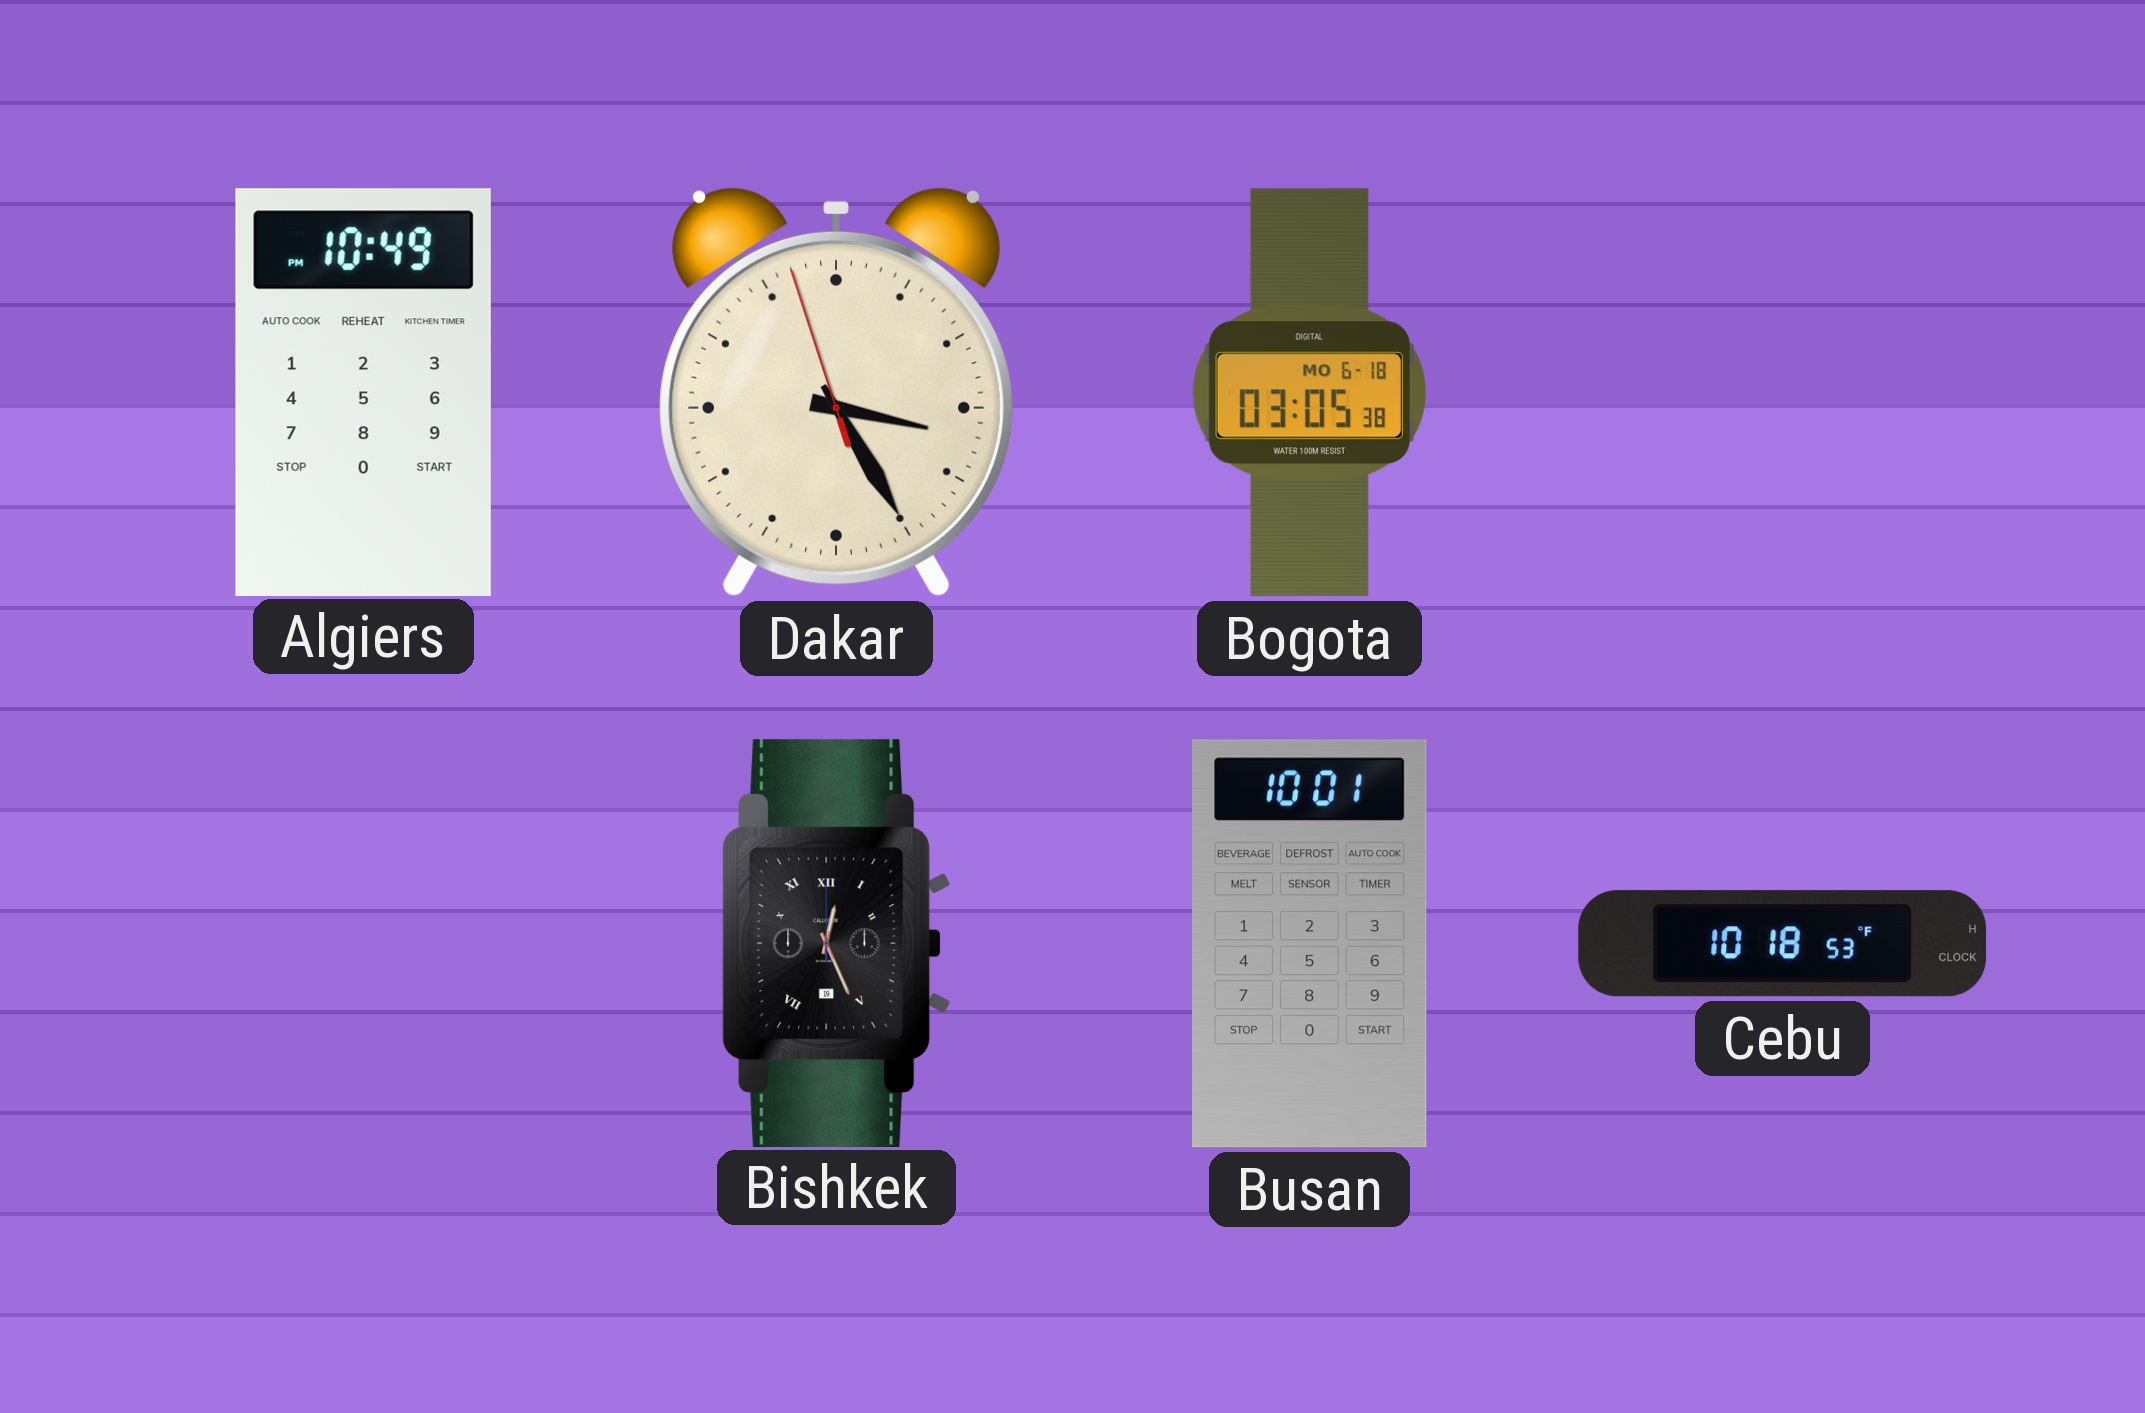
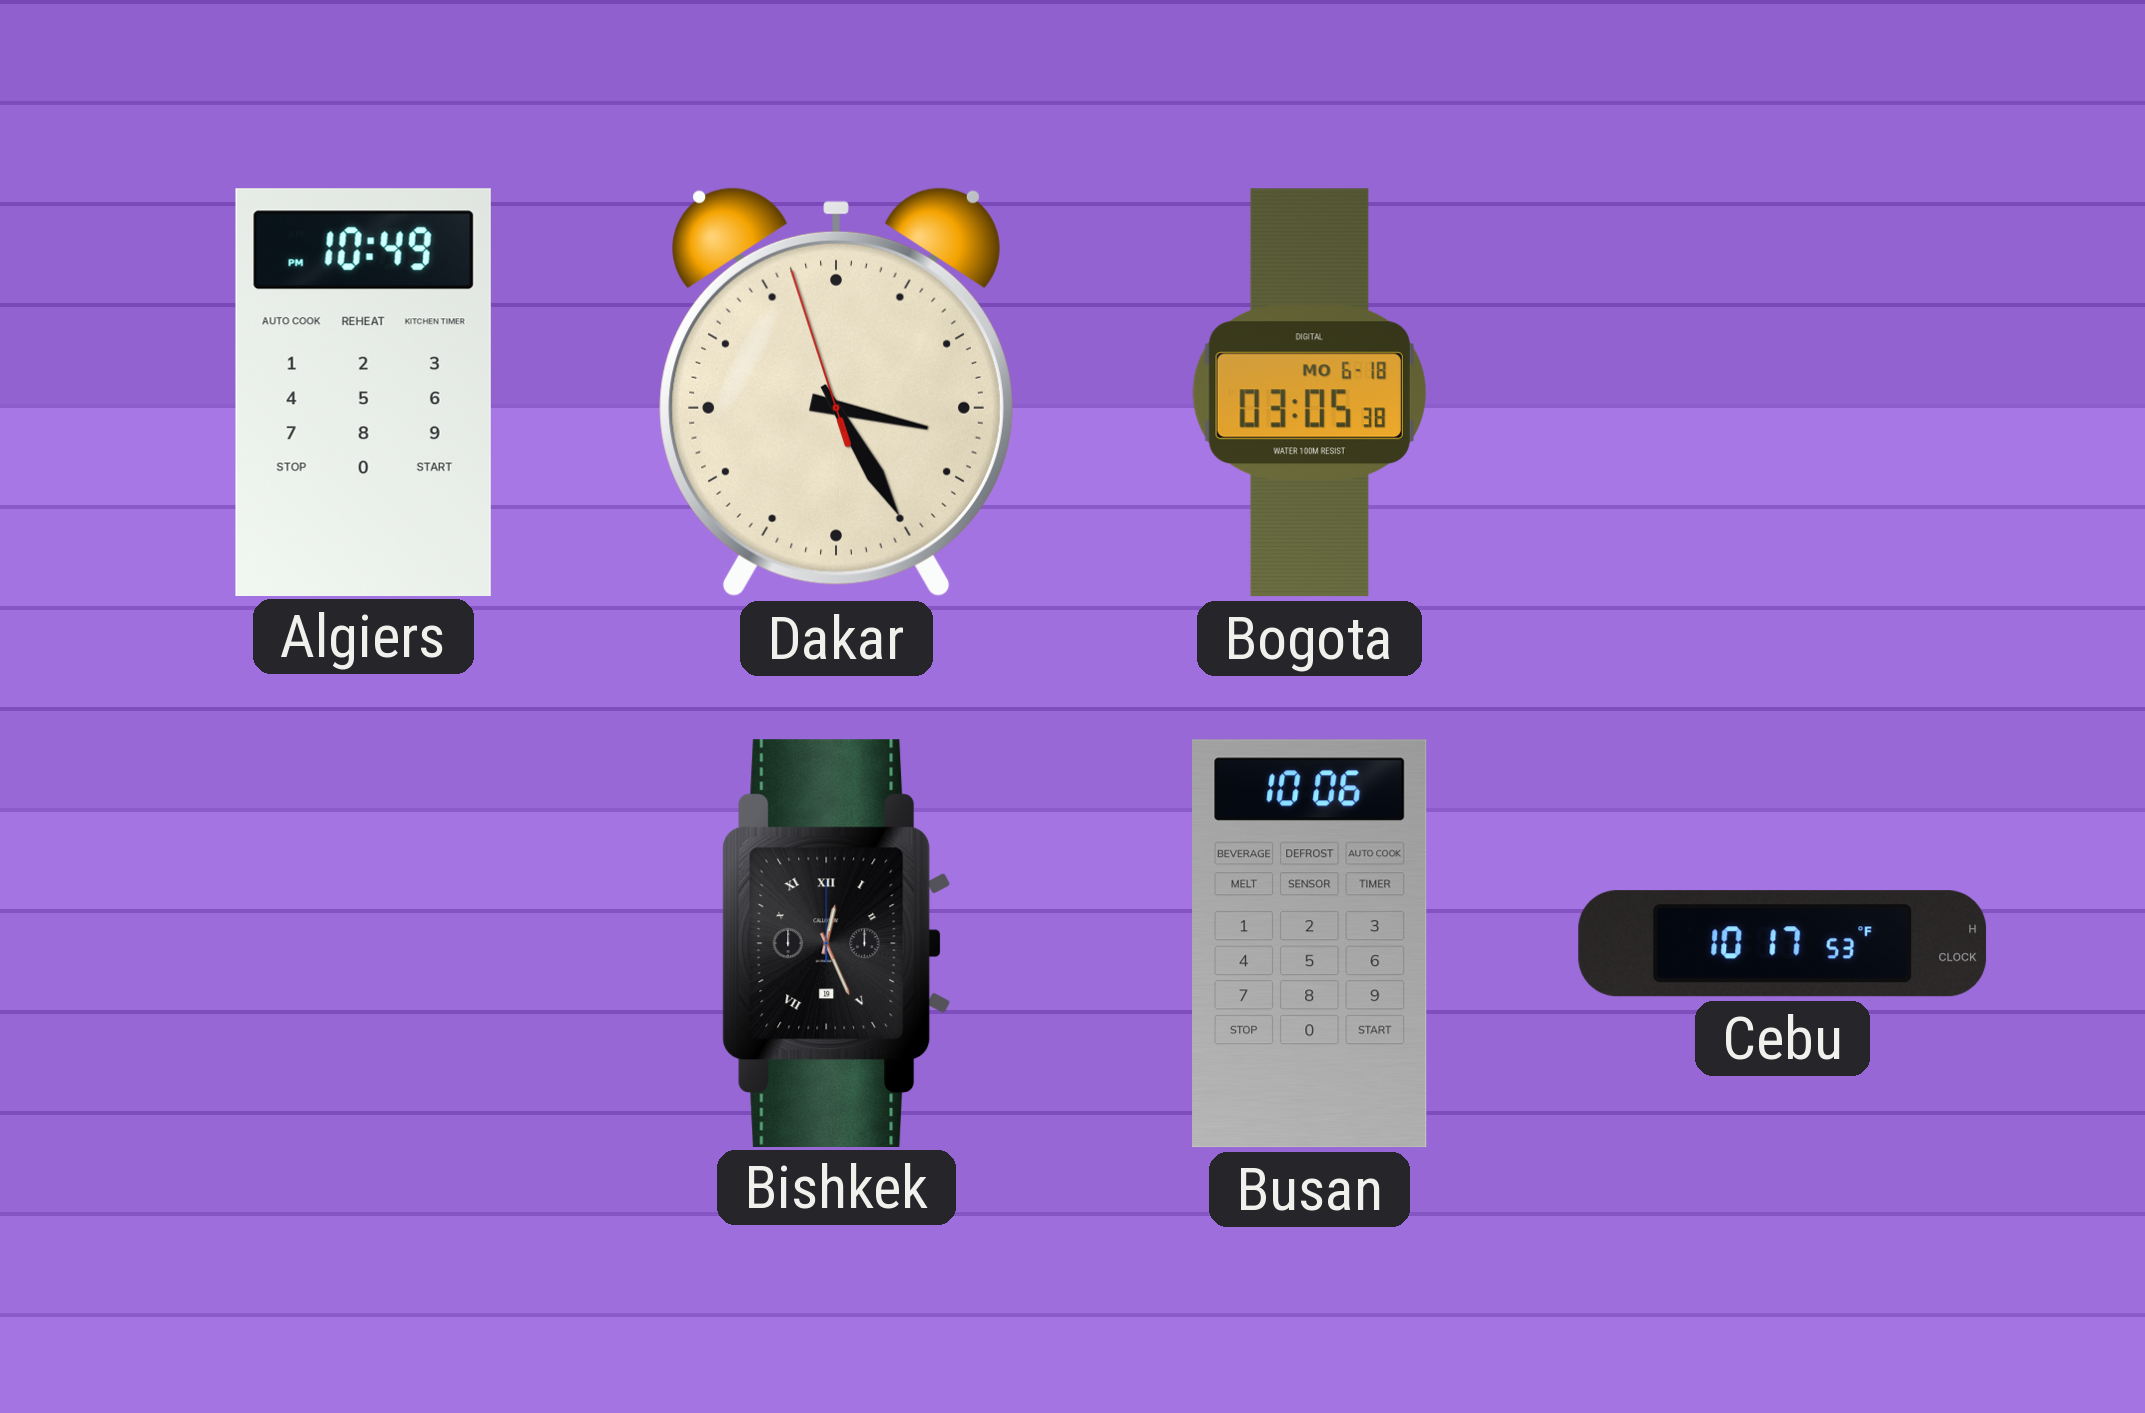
Busan: 10:01 -> 10:06
Cebu: 10:18 -> 10:17
